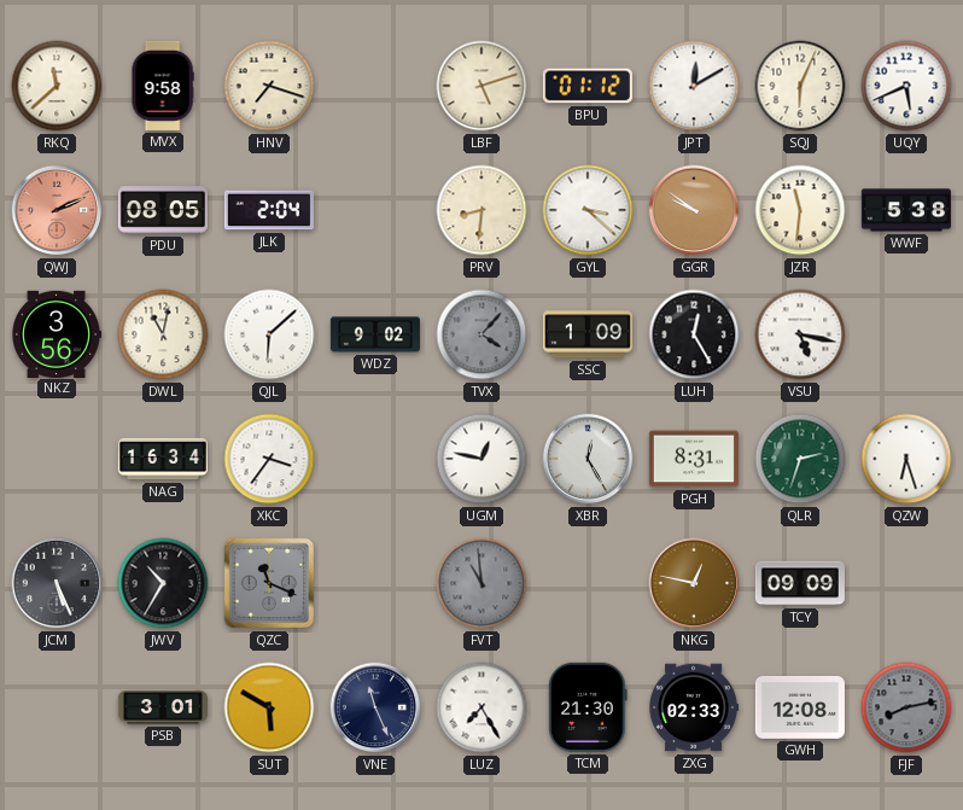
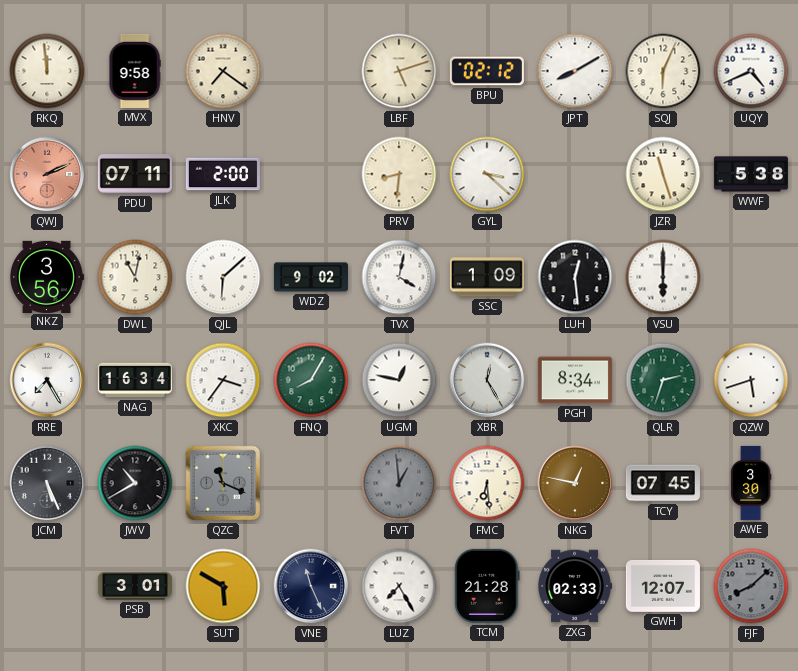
RKQ: 11:38 -> 11:59
HNV: 7:18 -> 7:21
BPU: 01:12 -> 02:12
JPT: 12:10 -> 8:10
UQY: 5:41 -> 4:41
PDU: 08:05 -> 07:11
JLK: 2:04 -> 2:00
GGR: 9:51 -> none
JZR: 11:31 -> 11:27
TVX: 4:07 -> 4:02
TVX dial: grey -> white
LUH: 12:25 -> 12:29
VSU: 5:17 -> 6:00
RRE: none -> 7:25
FNQ: none -> 8:05
PGH: 8:31 -> 8:34
QZW: 6:27 -> 5:42
JWV: 10:35 -> 10:40
FVT: 10:59 -> 12:59
FMC: none -> 6:29
TCY: 09:09 -> 07:45
AWE: none -> 3:30
TCM: 21:30 -> 21:28
GWH: 12:08 -> 12:07
FJF: 8:13 -> 8:08
